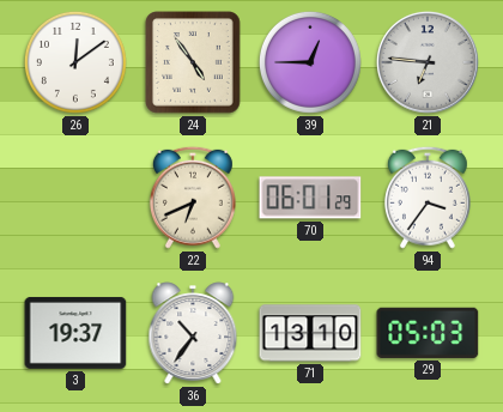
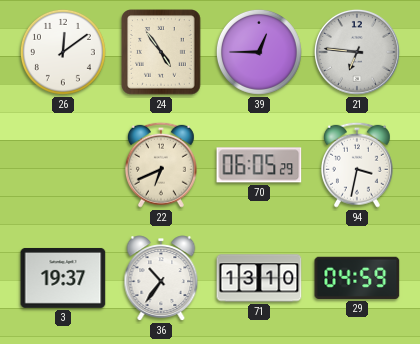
70: 06:01 -> 06:05
94: 3:36 -> 3:32
29: 05:03 -> 04:59
